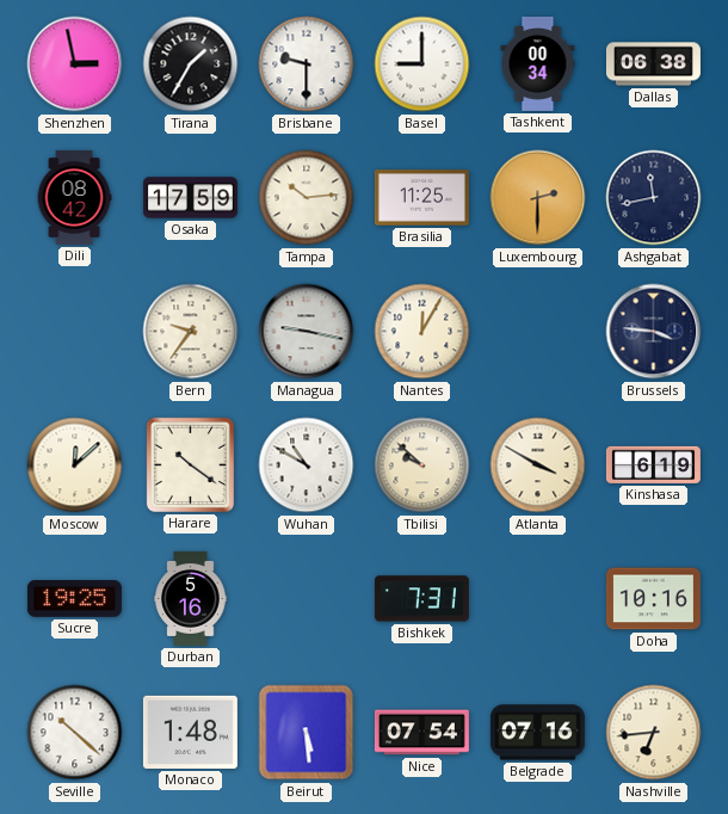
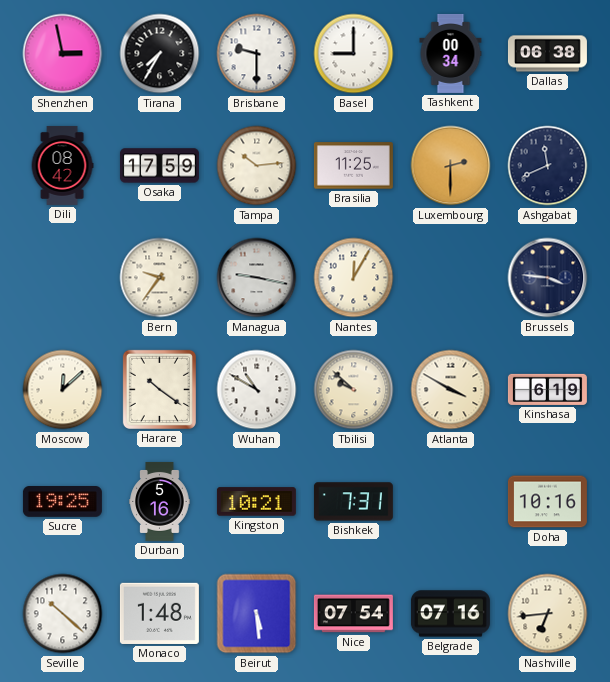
Tirana: 1:35 -> 7:35
Ashgabat: 11:43 -> 11:41
Kingston: none -> 10:21
